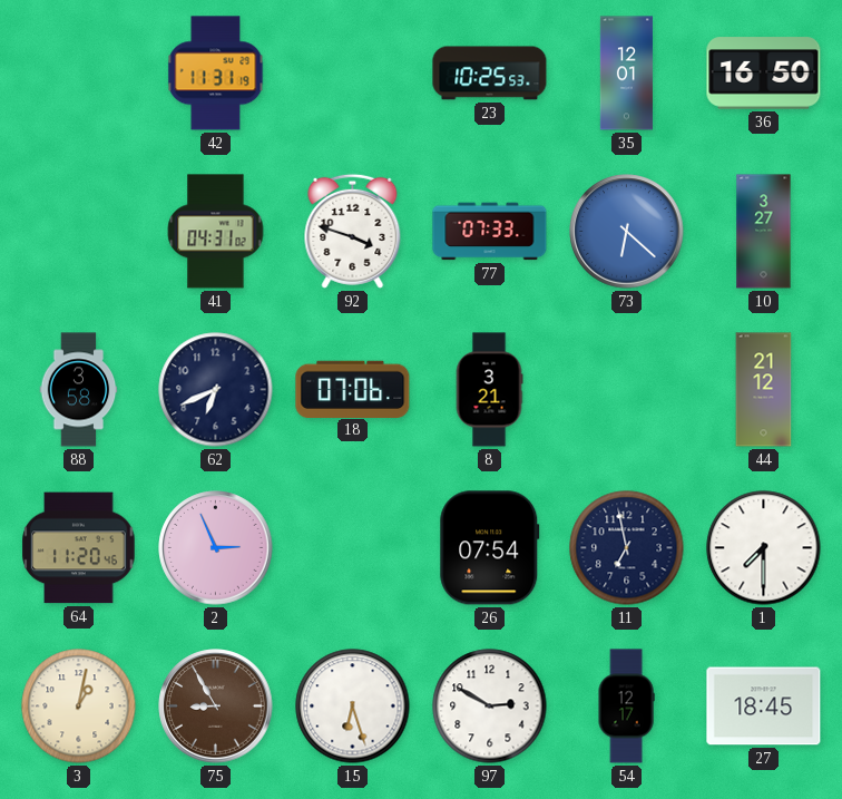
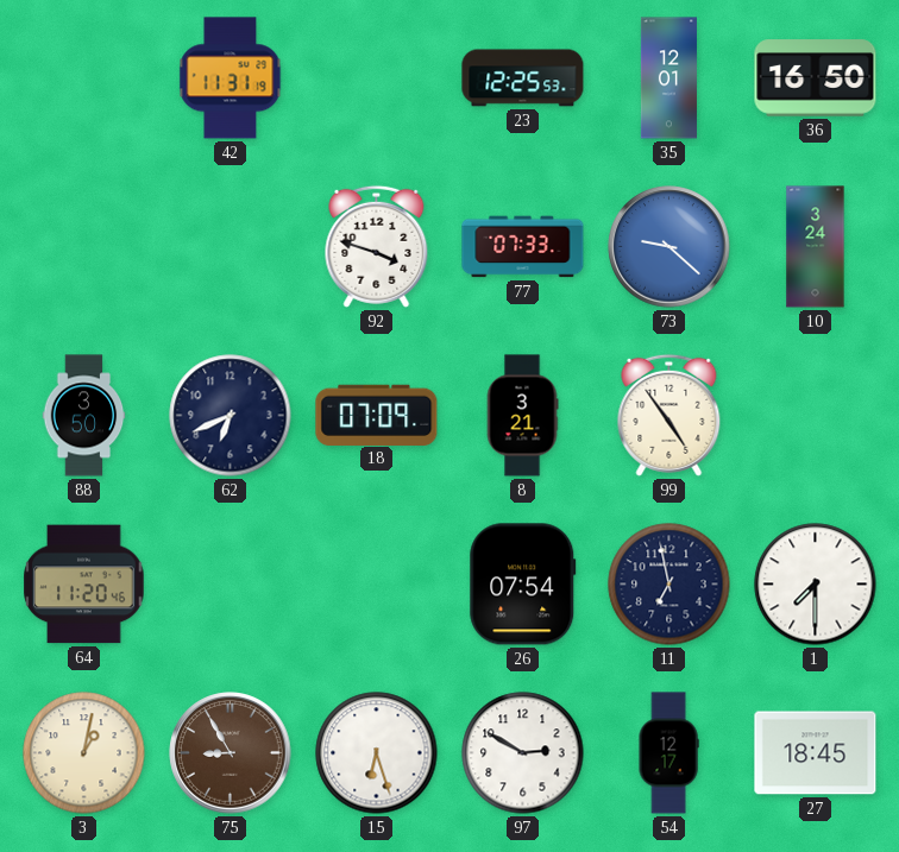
23: 10:25 -> 12:25
41: 04:31 -> none
73: 6:22 -> 9:22
10: 3:27 -> 3:24
88: 3:58 -> 3:50
18: 07:06 -> 07:09
99: none -> 4:54
44: 21:12 -> none
2: 2:56 -> none
